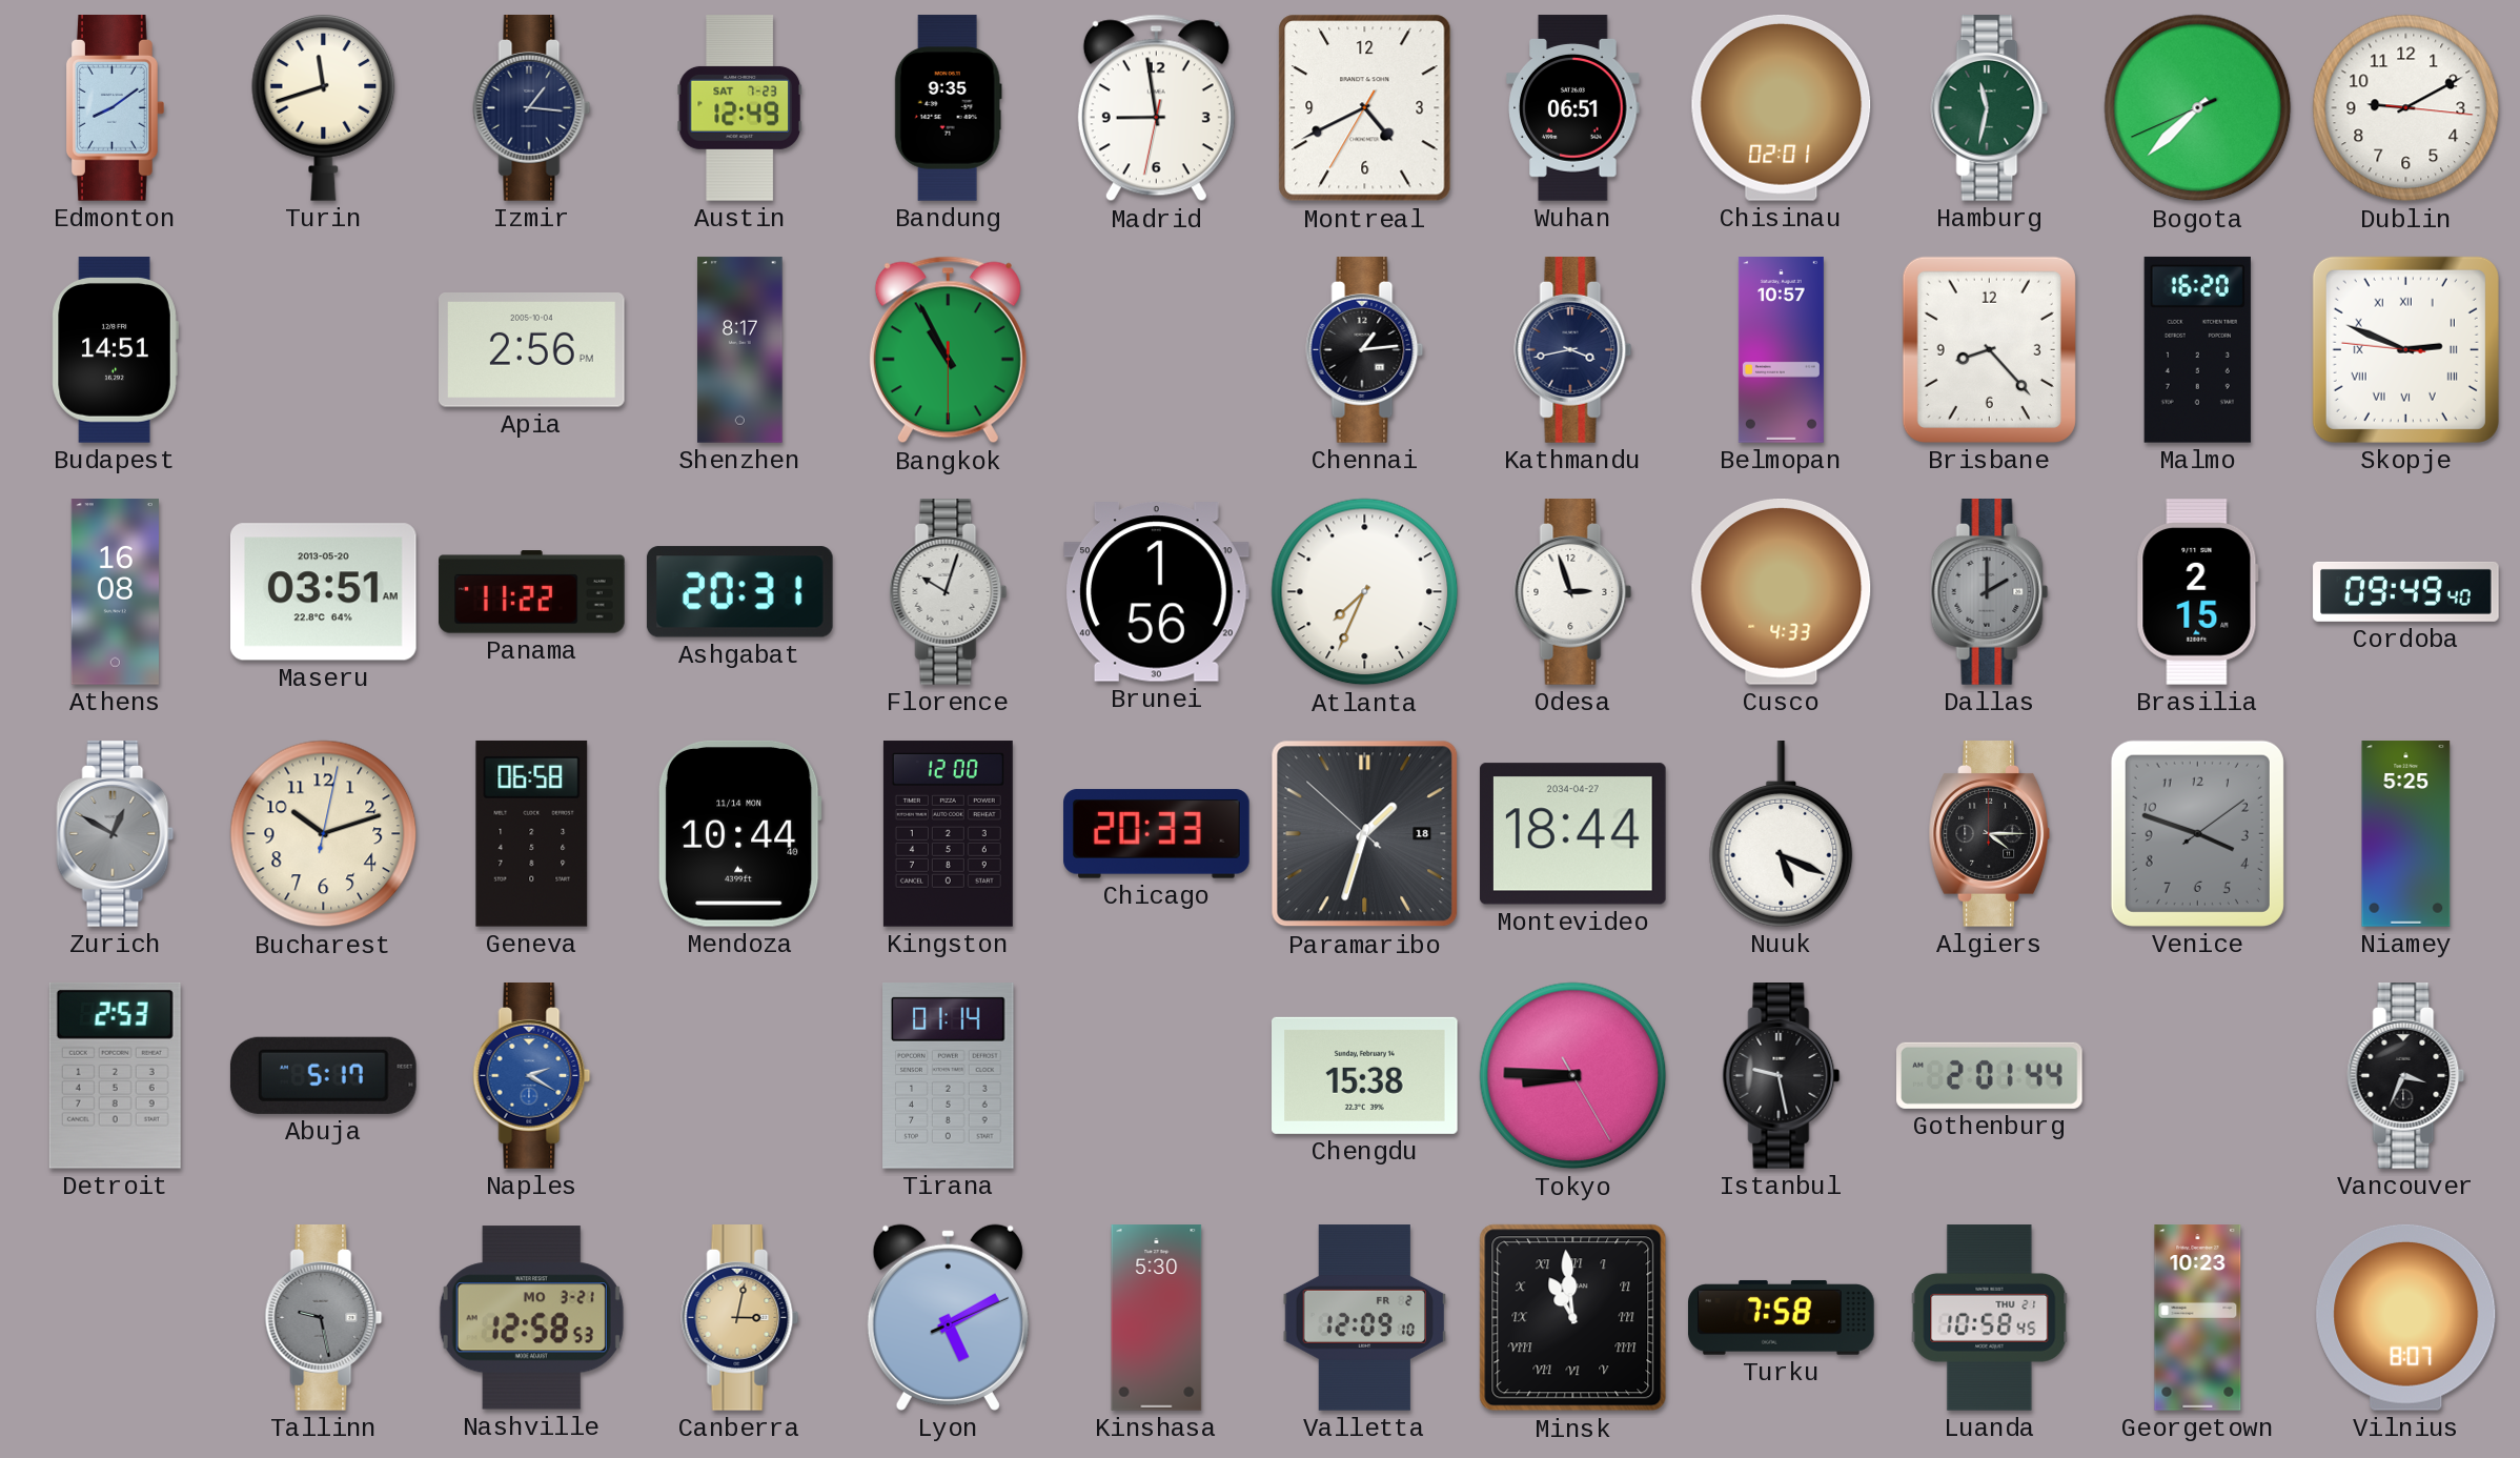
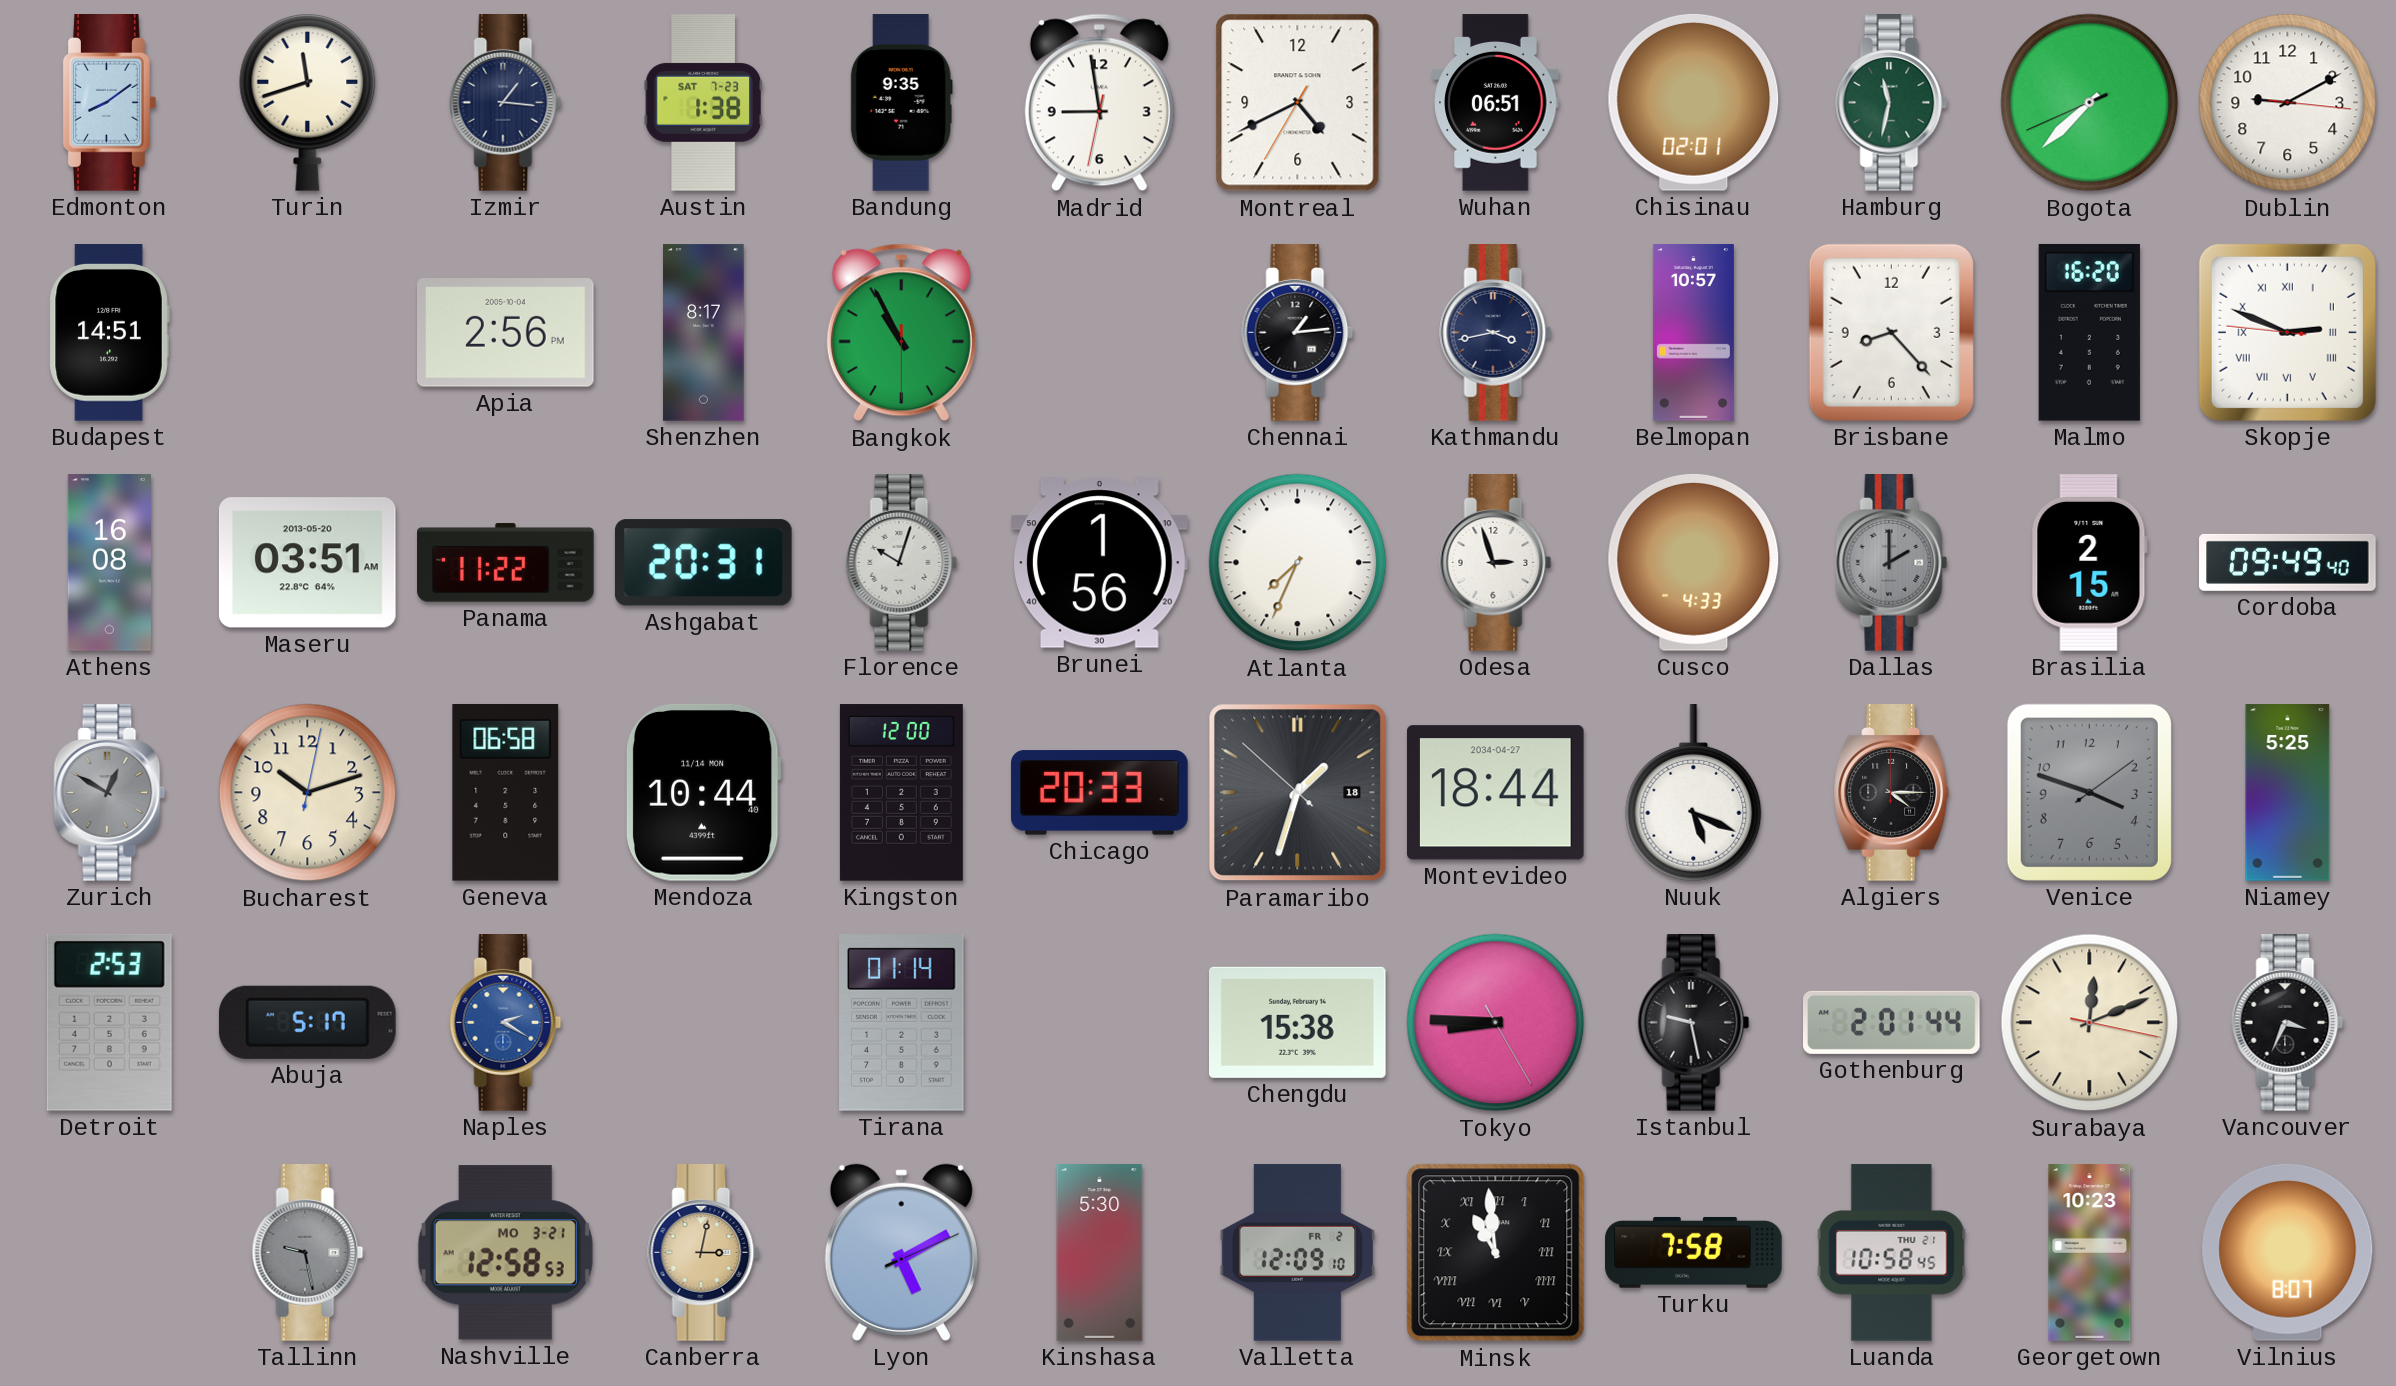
Austin: 12:49 -> 1:38
Surabaya: none -> 12:11
